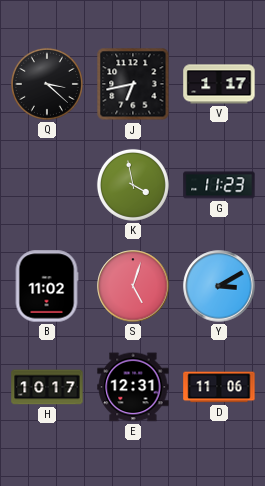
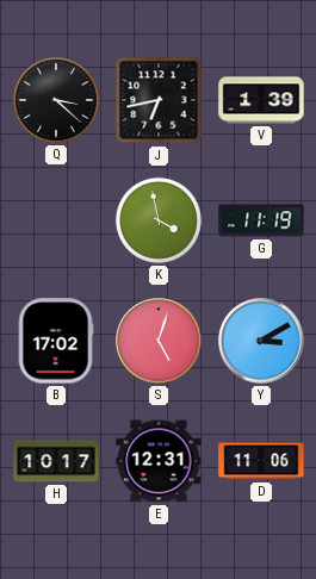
V: 1:17 -> 1:39
G: 11:23 -> 11:19
B: 11:02 -> 17:02
